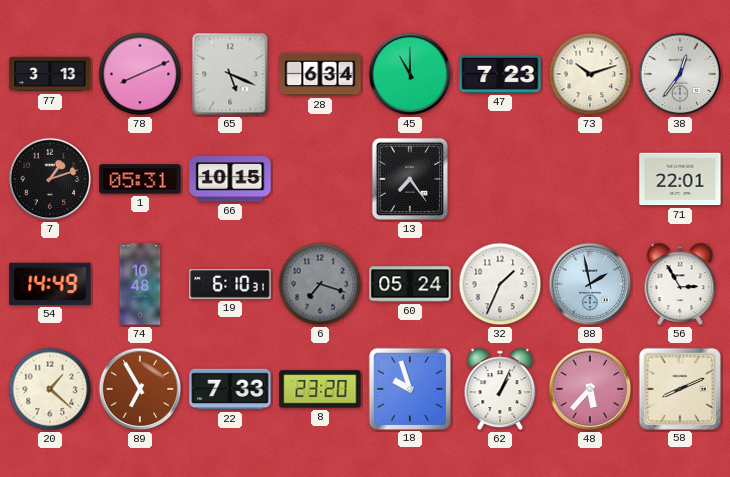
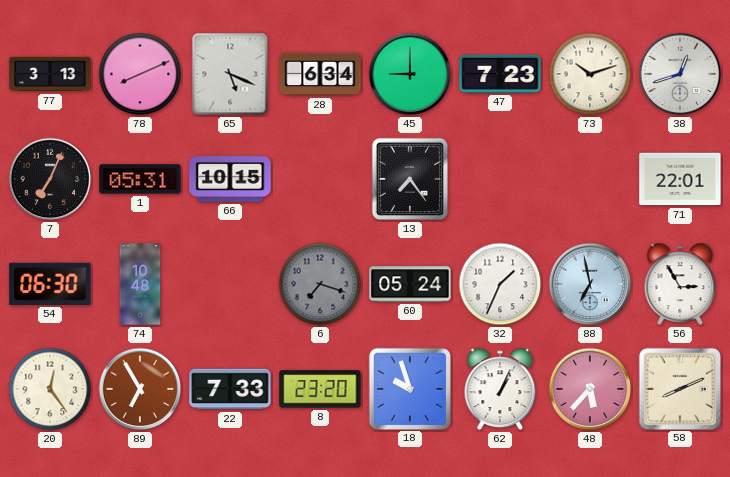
45: 11:00 -> 9:00
38: 12:36 -> 12:42
7: 1:12 -> 7:04
54: 14:49 -> 06:30
19: 6:10 -> none
88: 1:58 -> 6:58
20: 1:22 -> 12:24
